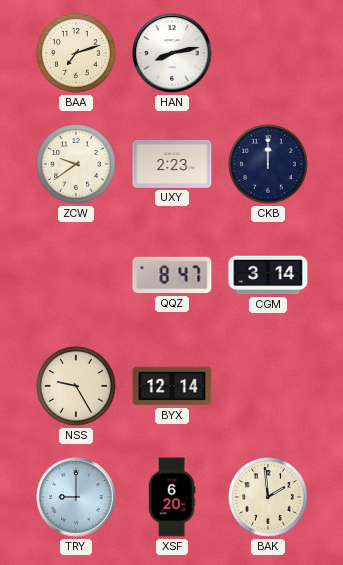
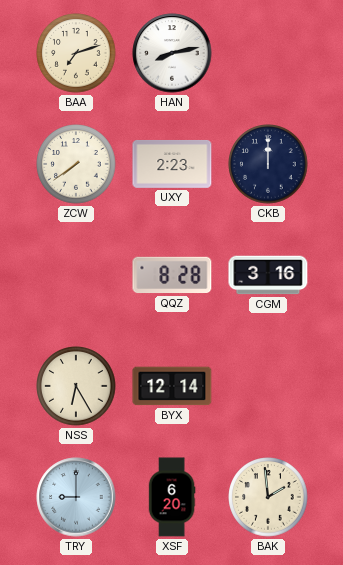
ZCW: 9:39 -> 7:39
QQZ: 8:47 -> 8:28
CGM: 3:14 -> 3:16
NSS: 9:25 -> 6:25
